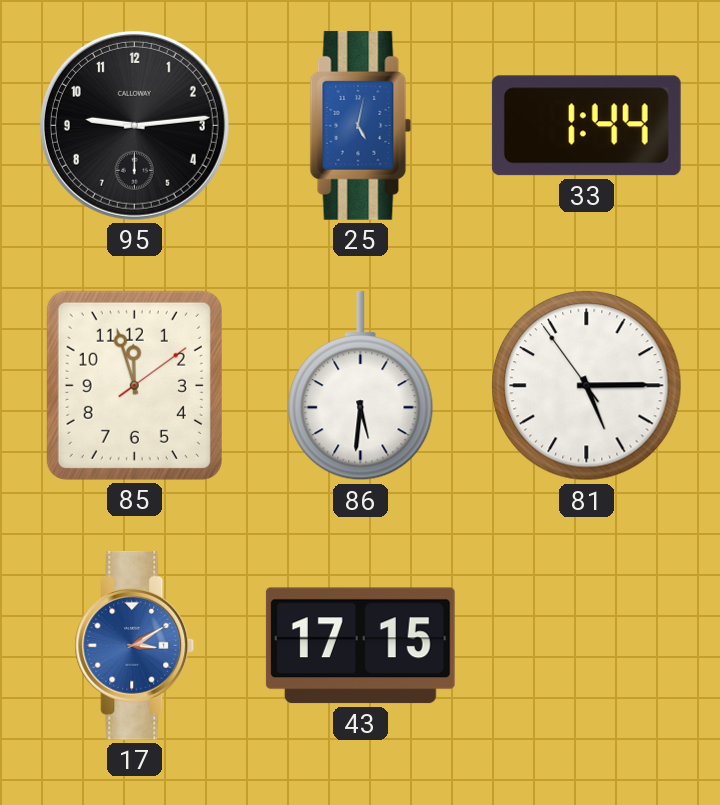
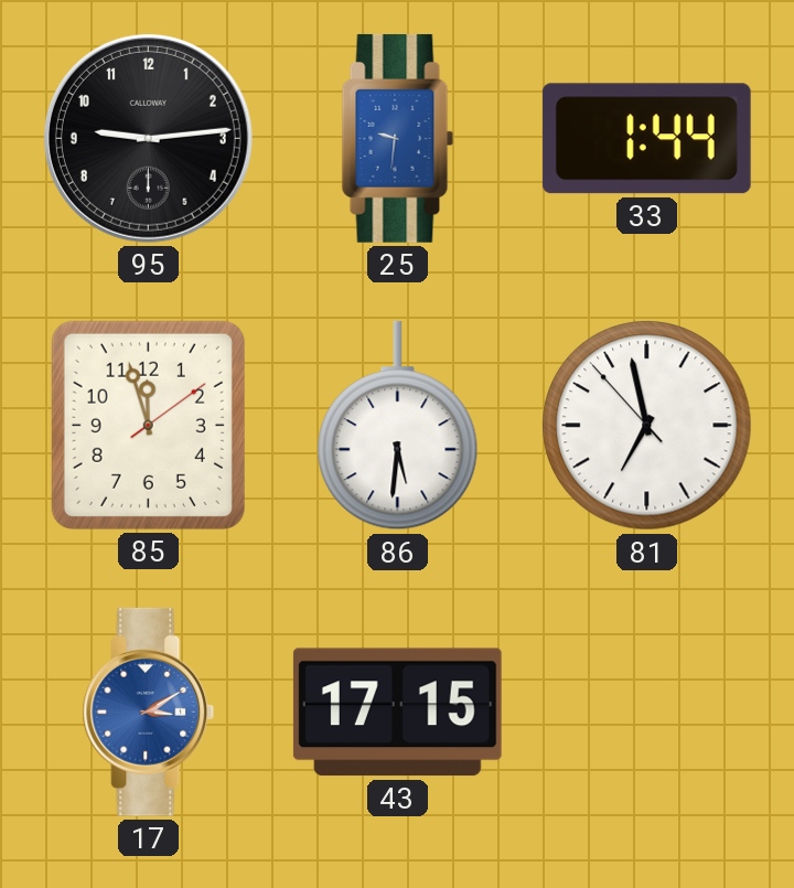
25: 5:02 -> 9:31
81: 5:14 -> 6:57
